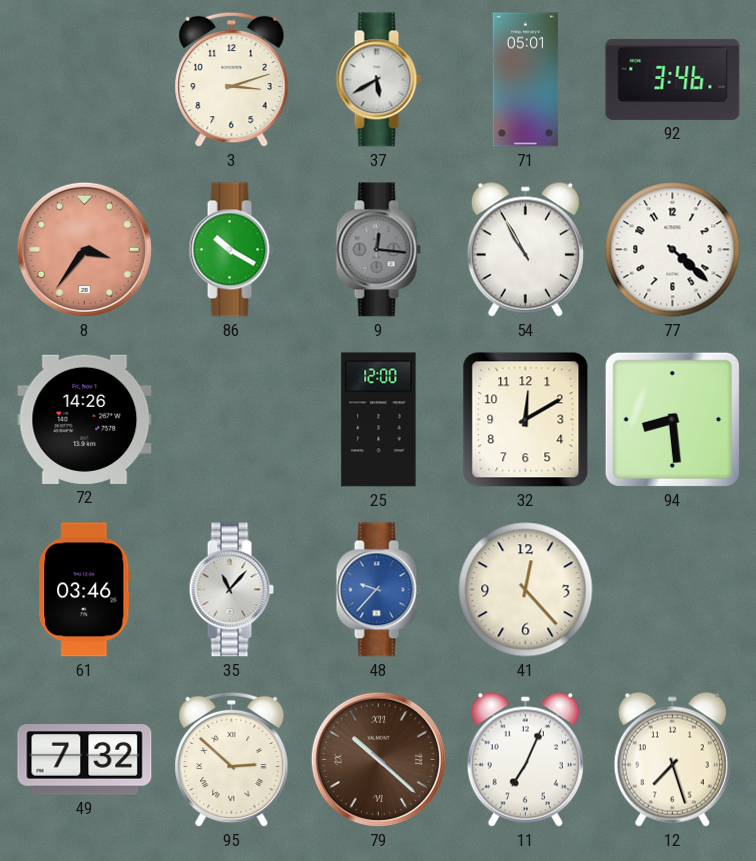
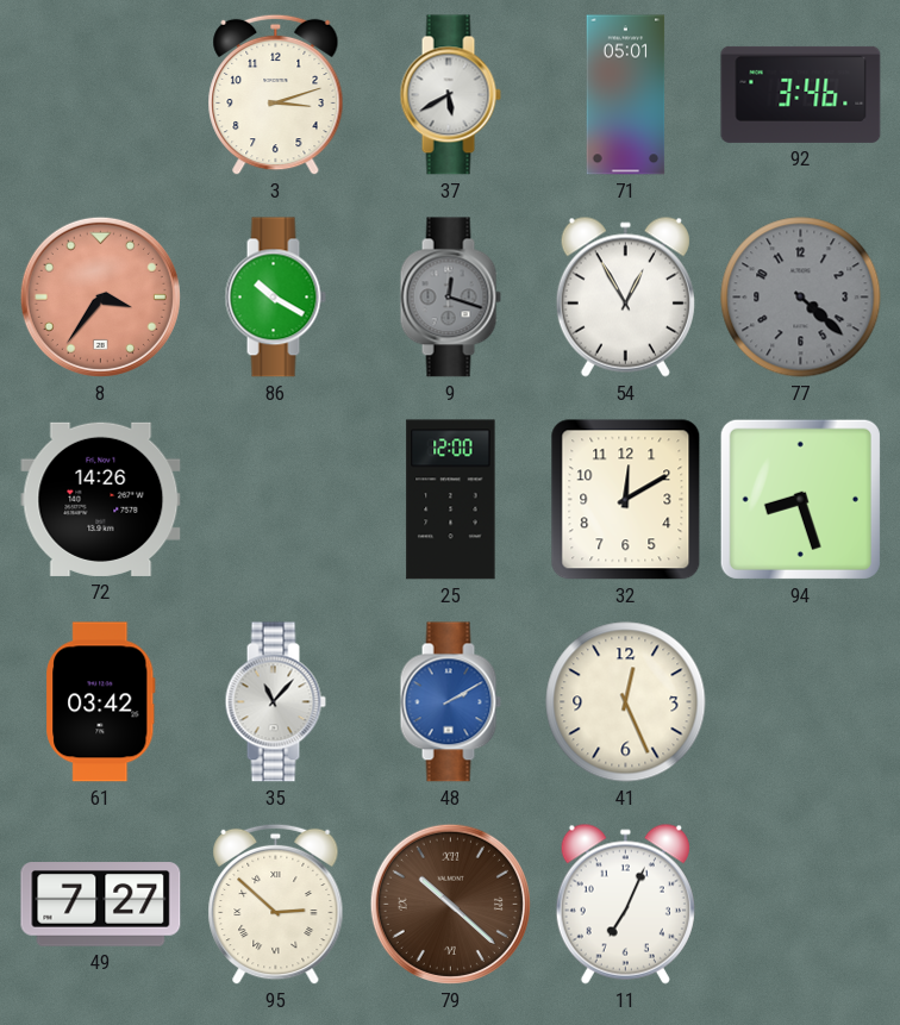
9: 12:16 -> 12:18
54: 10:55 -> 12:55
77 dial: white -> grey
94: 8:29 -> 8:27
61: 03:46 -> 03:42
48: 9:37 -> 2:10
41: 12:23 -> 12:26
49: 7:32 -> 7:27
12: 7:27 -> none
